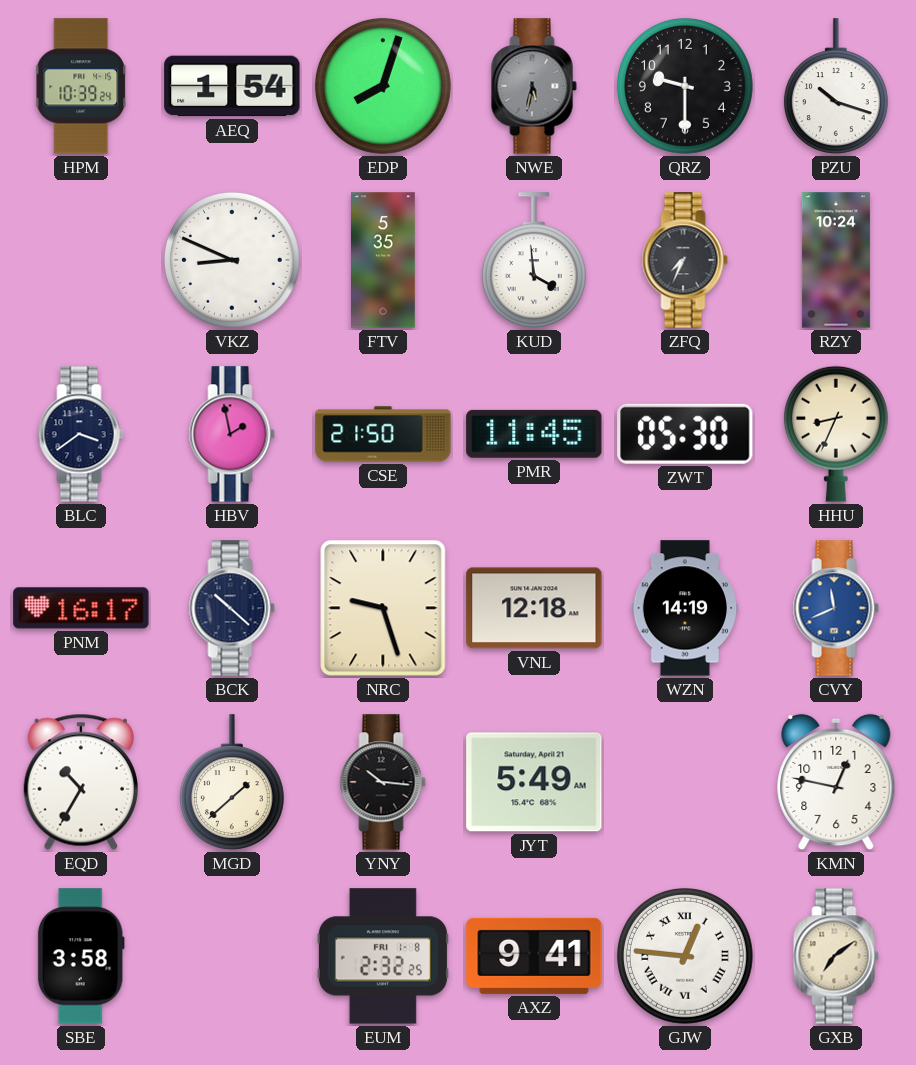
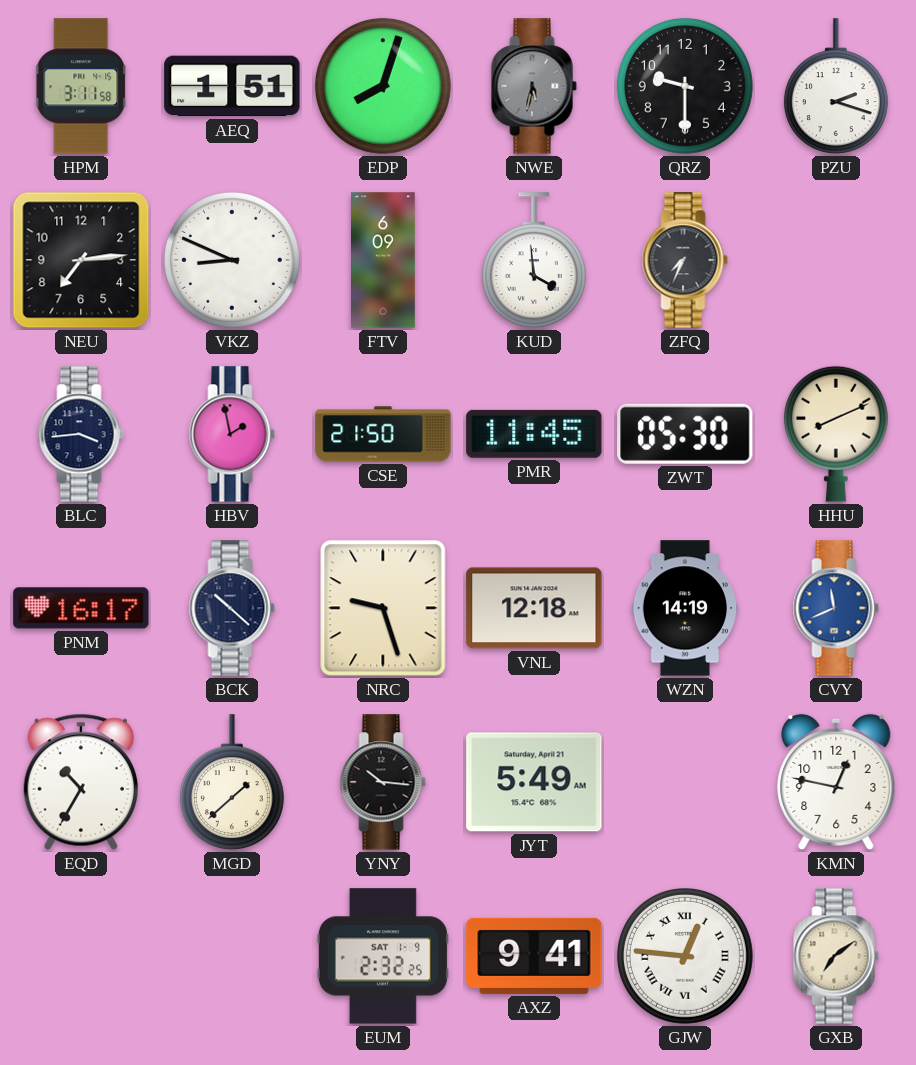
HPM: 10:39 -> 3:11
AEQ: 1:54 -> 1:51
PZU: 10:18 -> 2:18
NEU: none -> 7:14
FTV: 5:35 -> 6:09
RZY: 10:24 -> none
BLC: 3:39 -> 3:44
HHU: 8:34 -> 8:11
SBE: 3:58 -> none
EUM date: FRI 1-8 -> SAT 1-9
